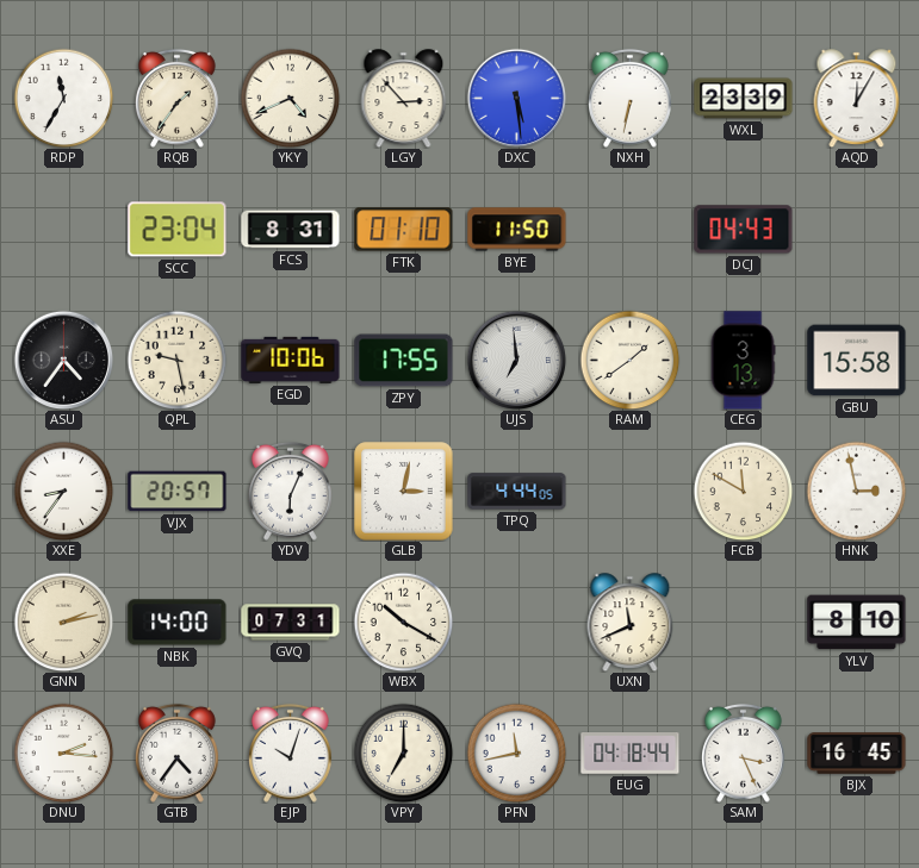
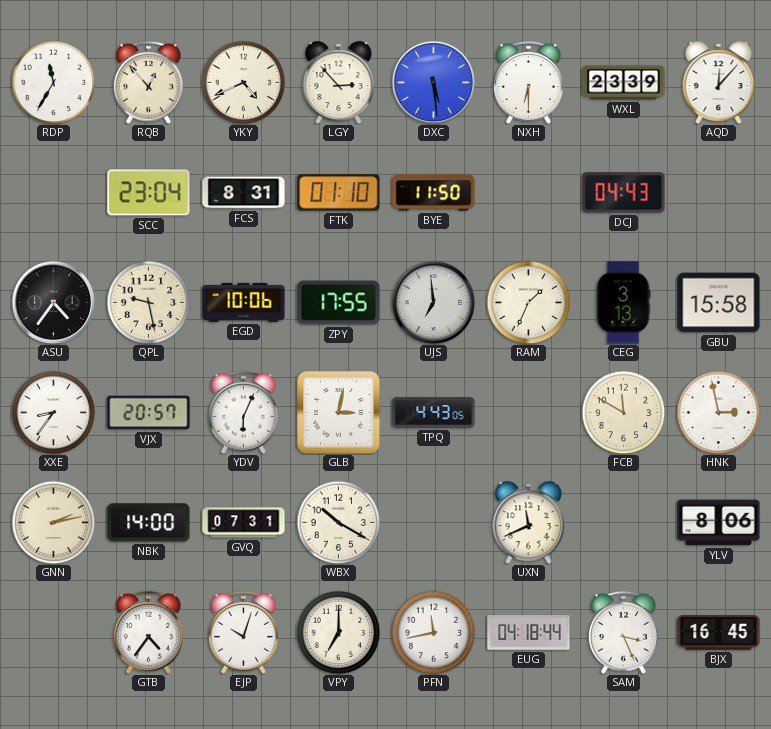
RQB: 1:36 -> 12:53
NXH: 6:32 -> 6:30
AQD: 12:05 -> 12:07
RAM: 1:39 -> 1:34
TPQ: 4:44 -> 4:43
YLV: 8:10 -> 8:06
DNU: 2:16 -> none
